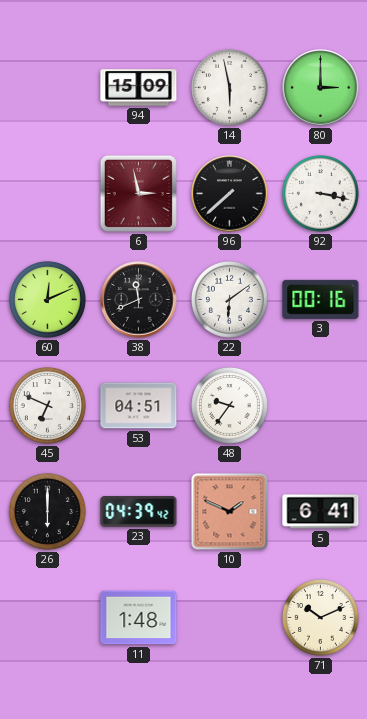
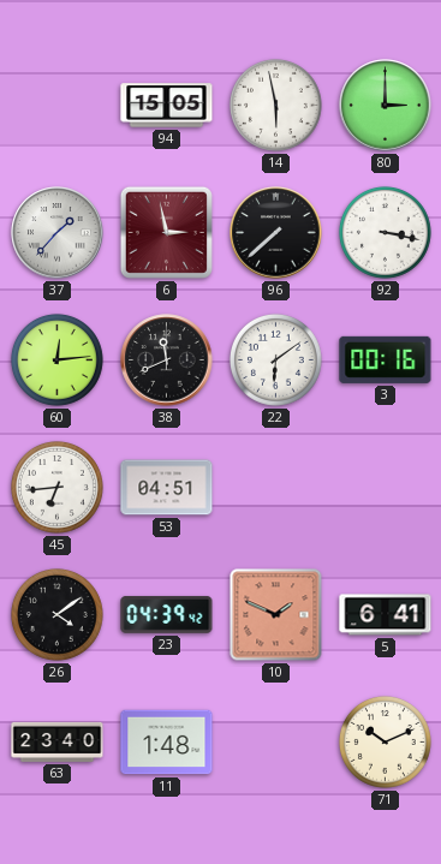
94: 15:09 -> 15:05
37: none -> 1:37
60: 12:11 -> 12:14
45: 6:49 -> 6:44
48: 9:36 -> none
26: 6:00 -> 4:09
63: none -> 23:40
